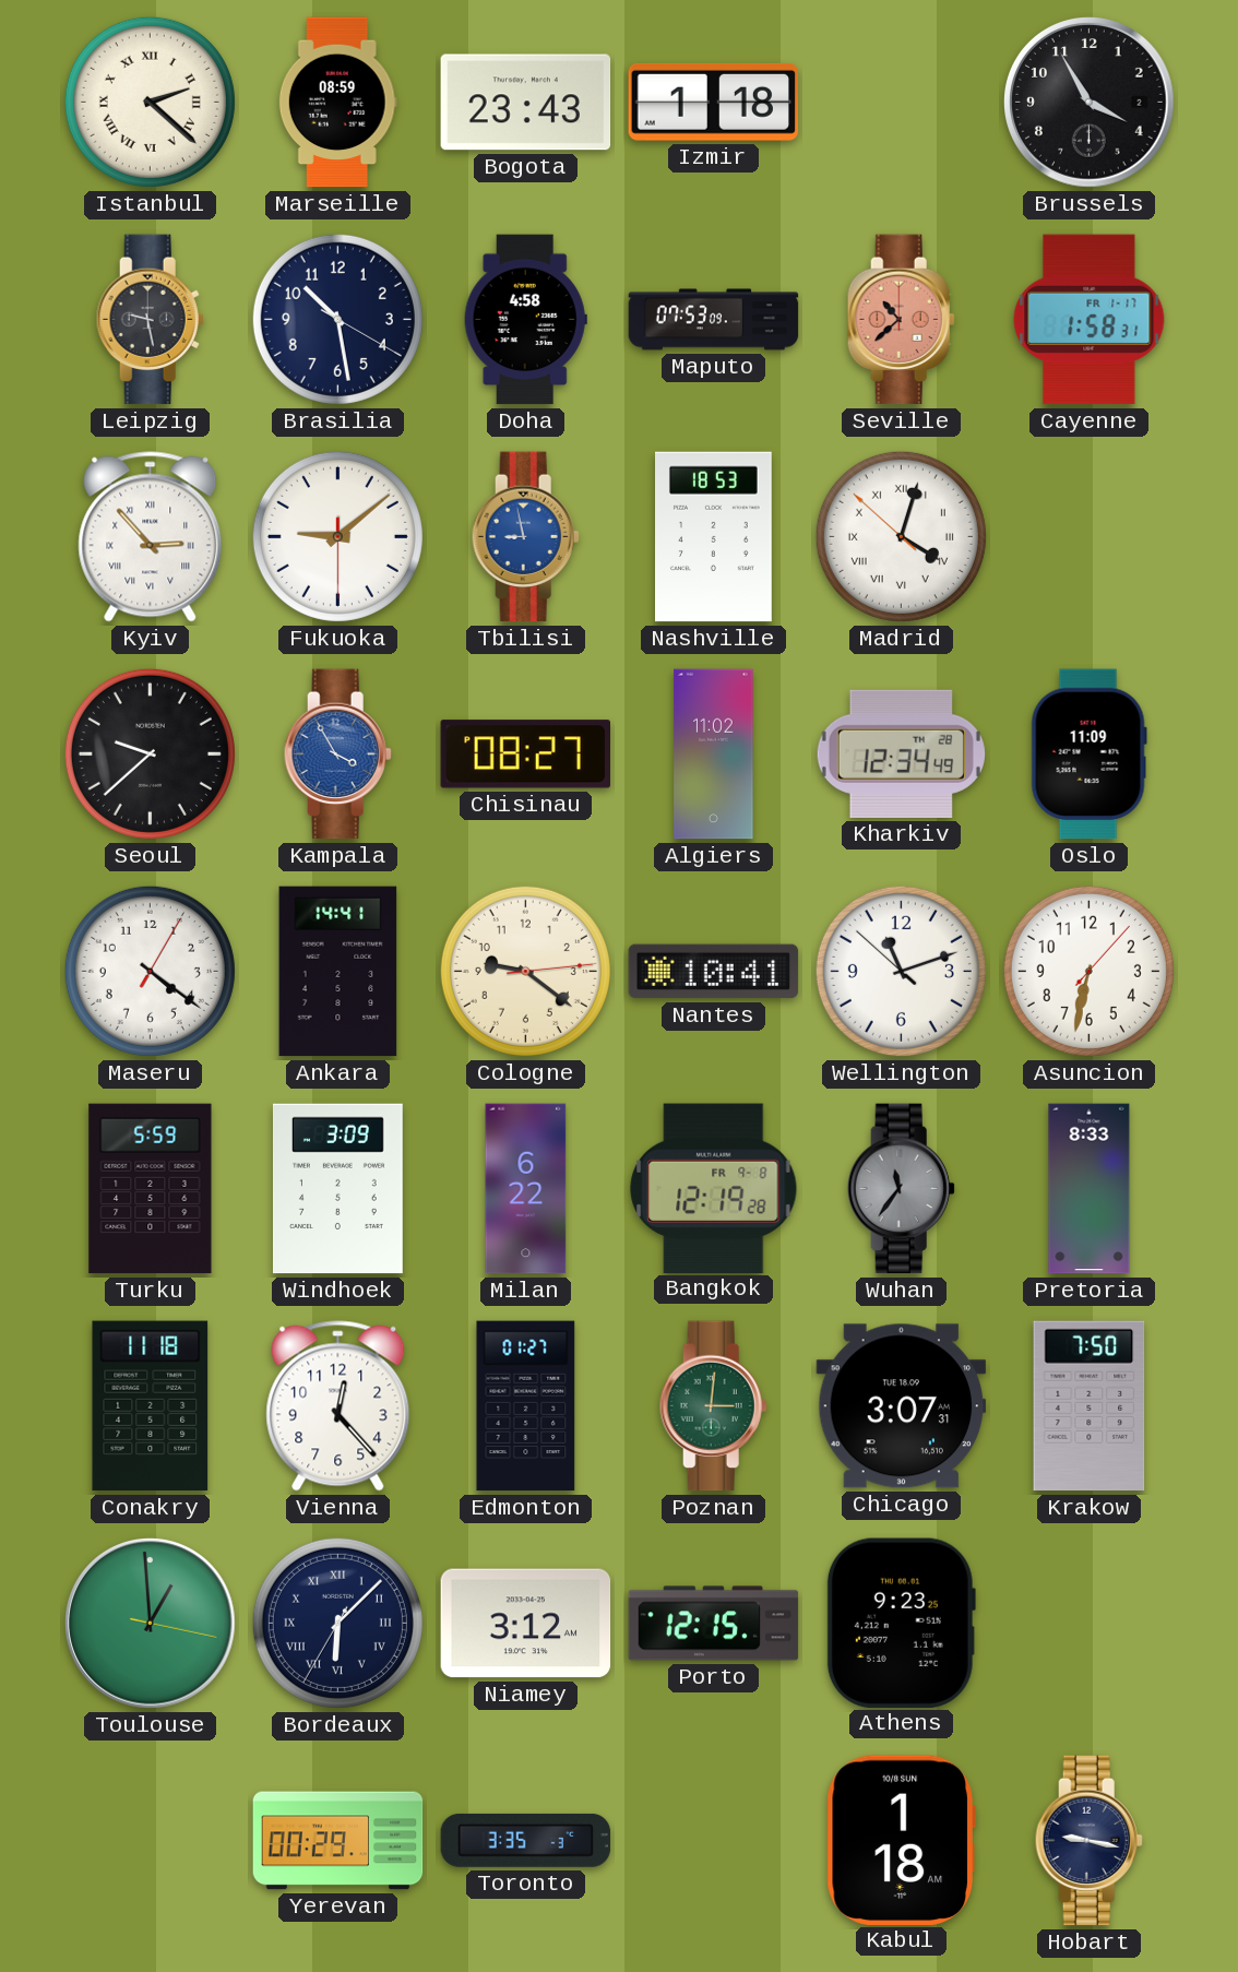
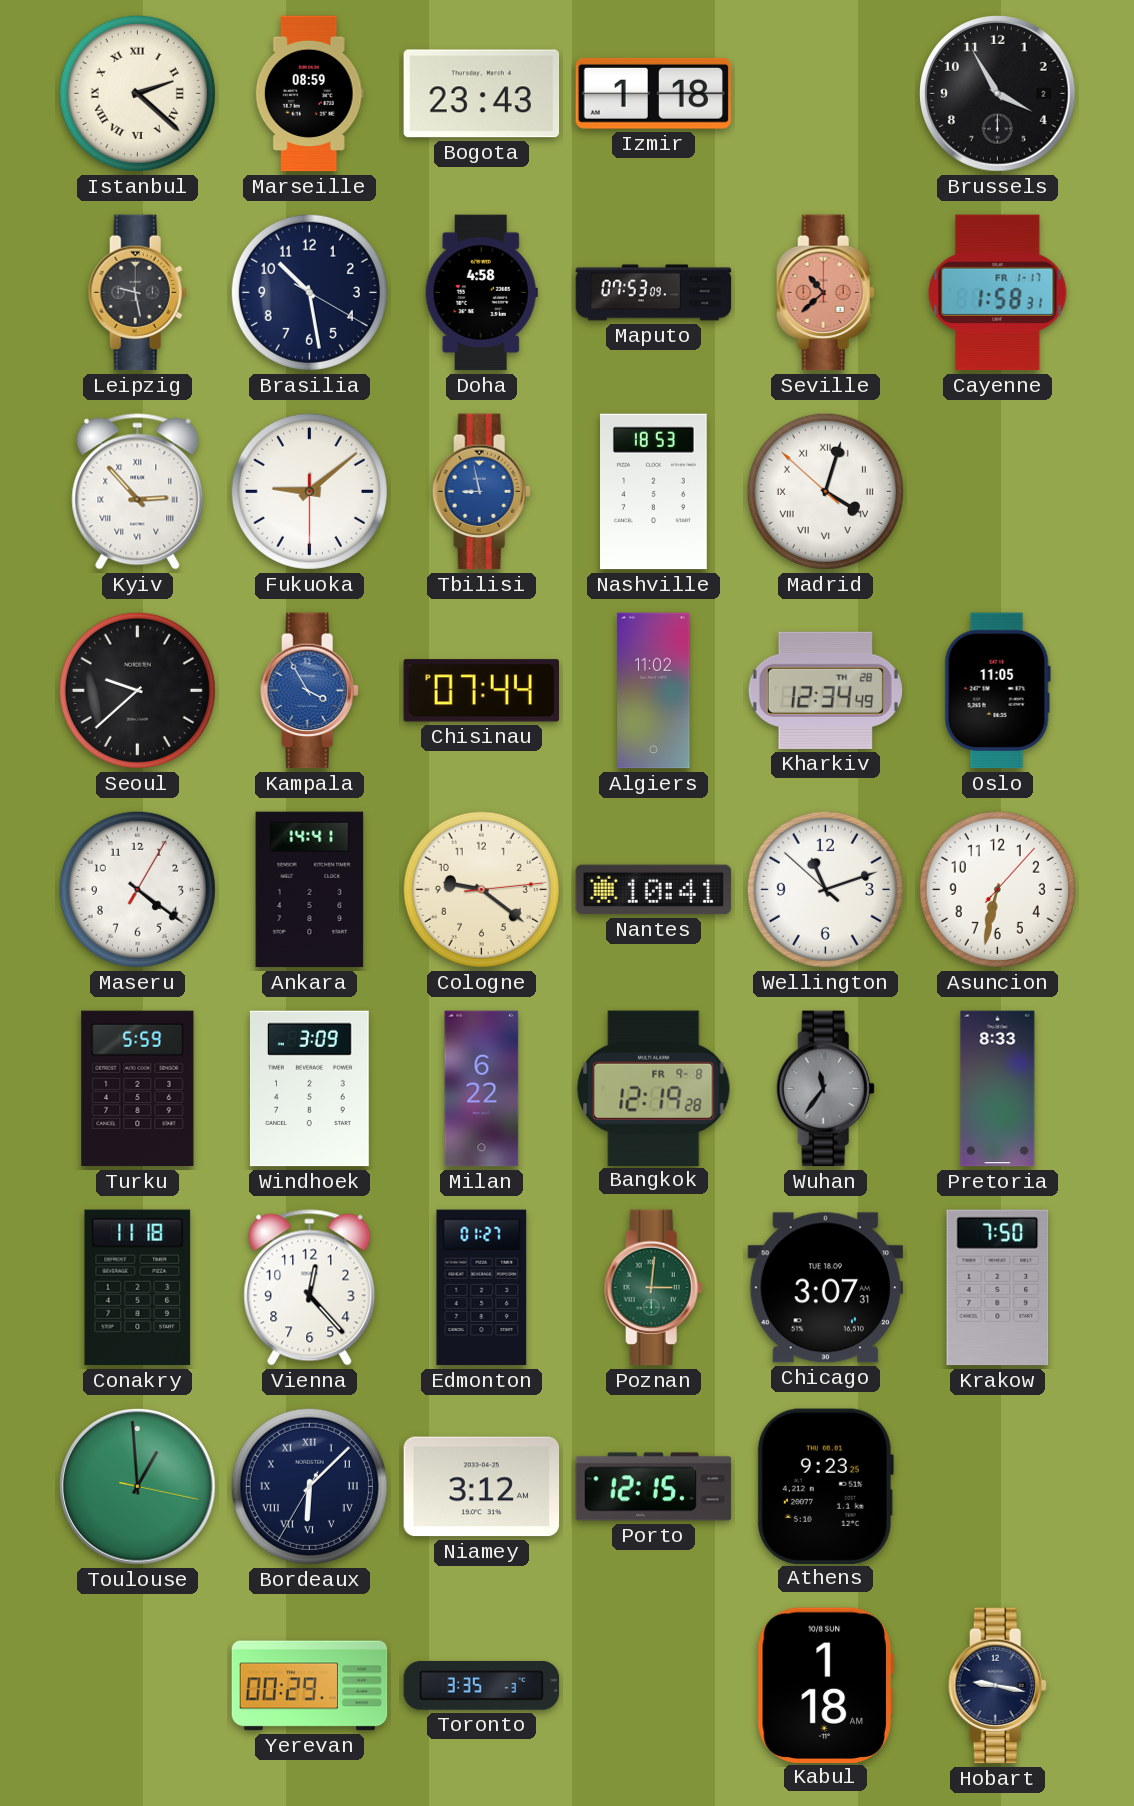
Chisinau: 08:27 -> 07:44
Oslo: 11:09 -> 11:05
